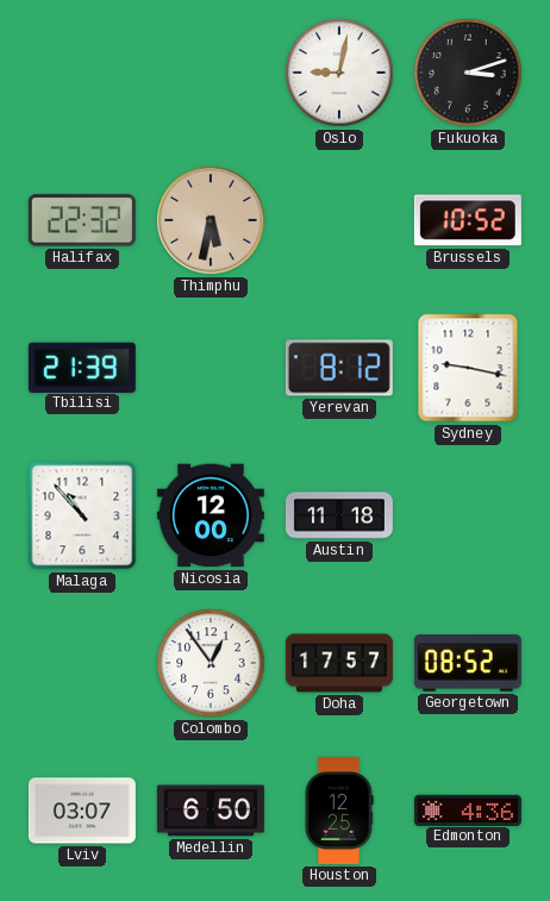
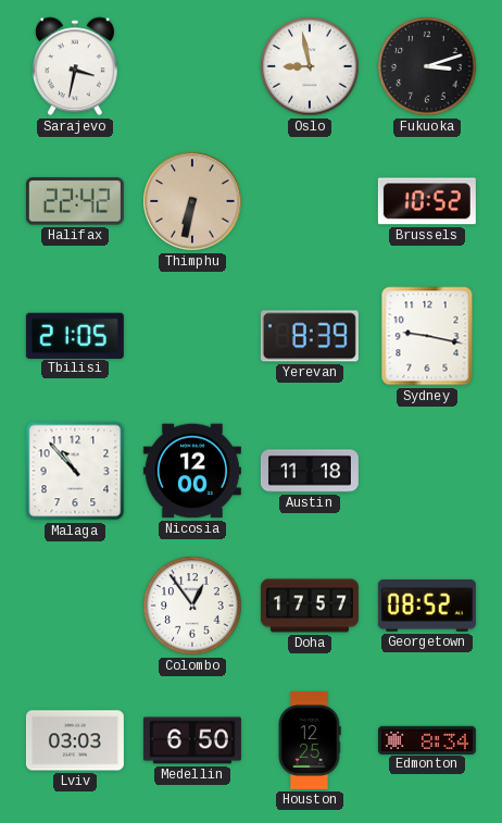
Sarajevo: none -> 3:32
Oslo: 9:02 -> 8:58
Halifax: 22:32 -> 22:42
Thimphu: 5:32 -> 6:32
Tbilisi: 21:39 -> 21:05
Yerevan: 8:12 -> 8:39
Lviv: 03:07 -> 03:03
Edmonton: 4:36 -> 8:34
